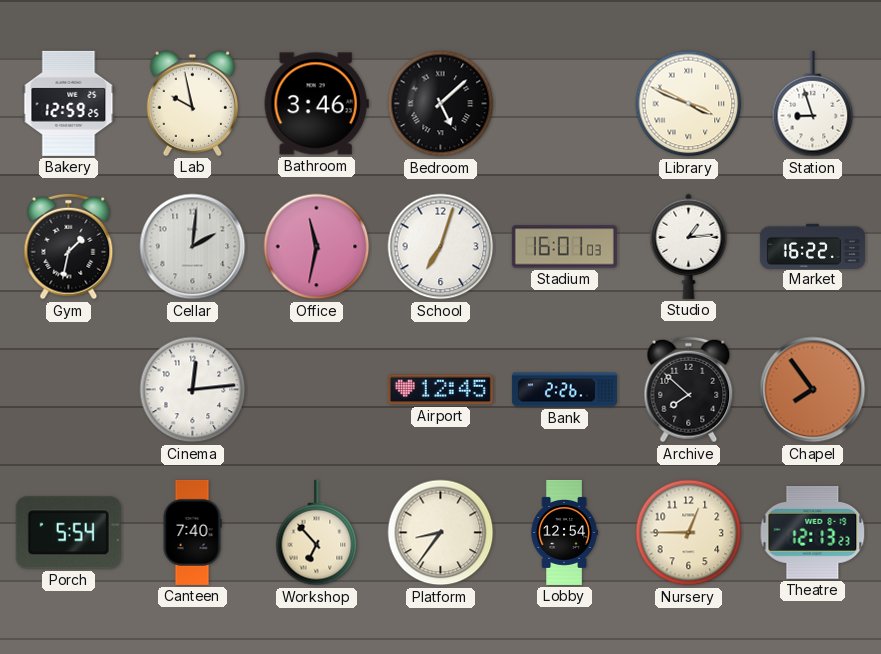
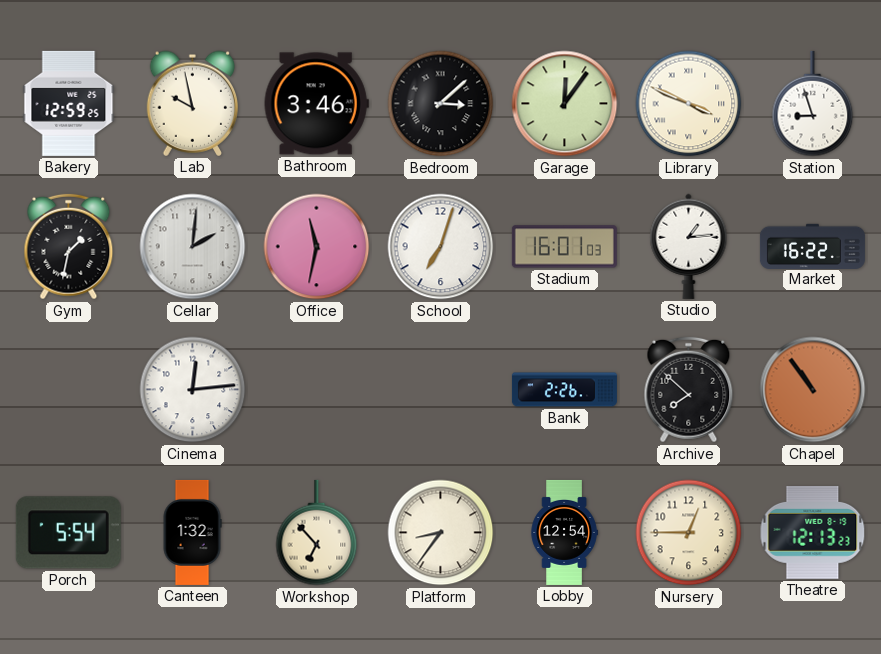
Bedroom: 5:08 -> 3:08
Garage: none -> 12:06
Airport: 12:45 -> none
Chapel: 7:54 -> 10:54
Canteen: 7:40 -> 1:32
